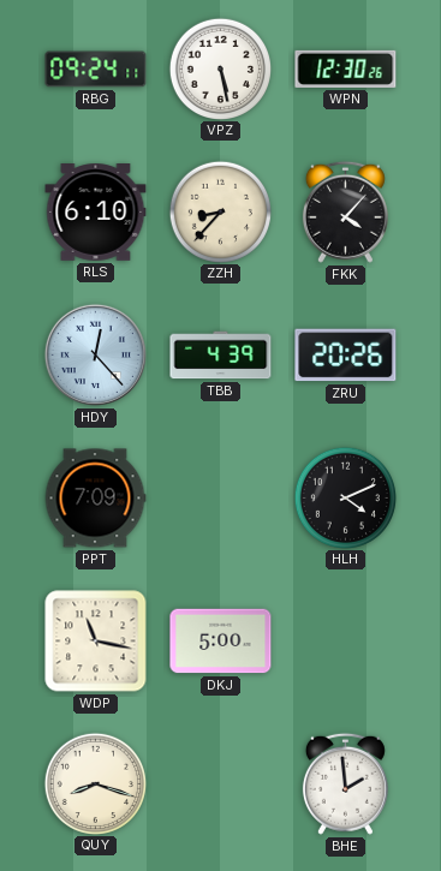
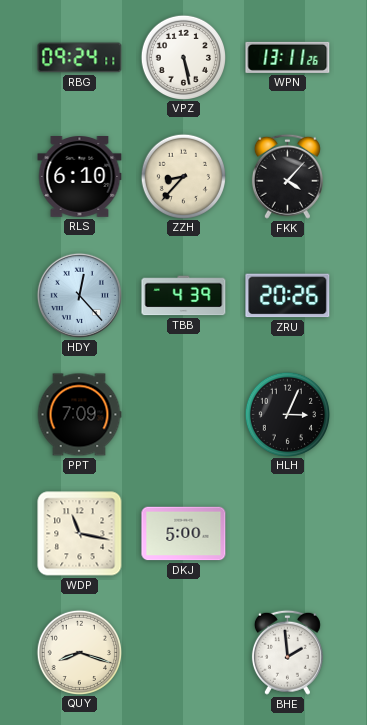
WPN: 12:30 -> 13:11
HLH: 4:11 -> 3:04
